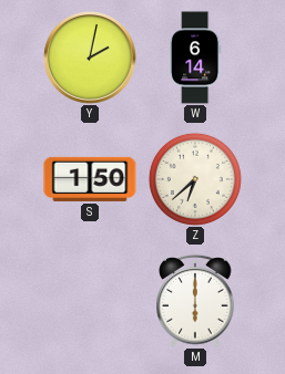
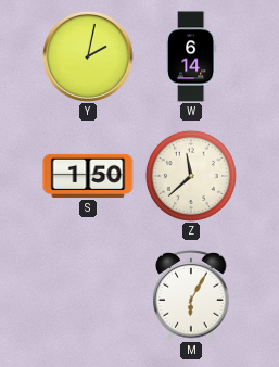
Z: 6:38 -> 11:38
M: 6:00 -> 6:05
